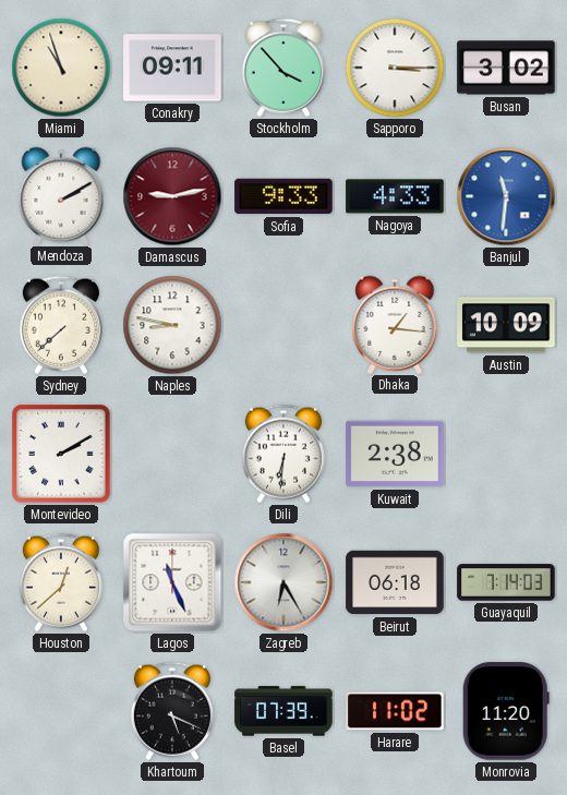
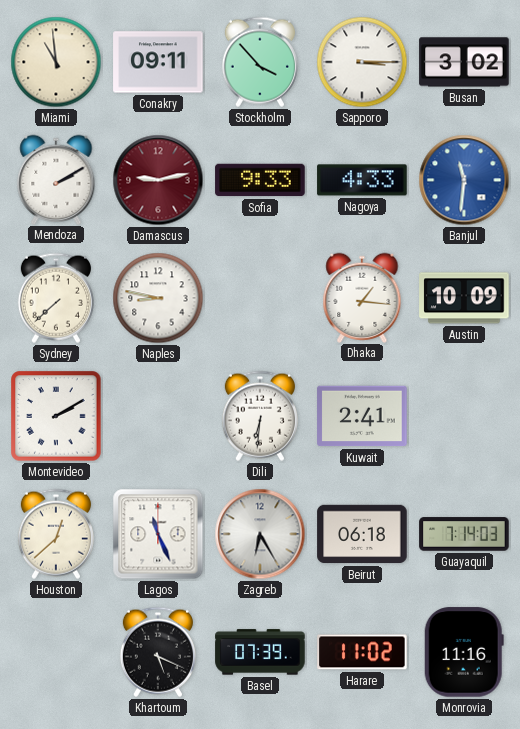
Miami: 10:57 -> 10:59
Kuwait: 2:38 -> 2:41
Monrovia: 11:20 -> 11:16
